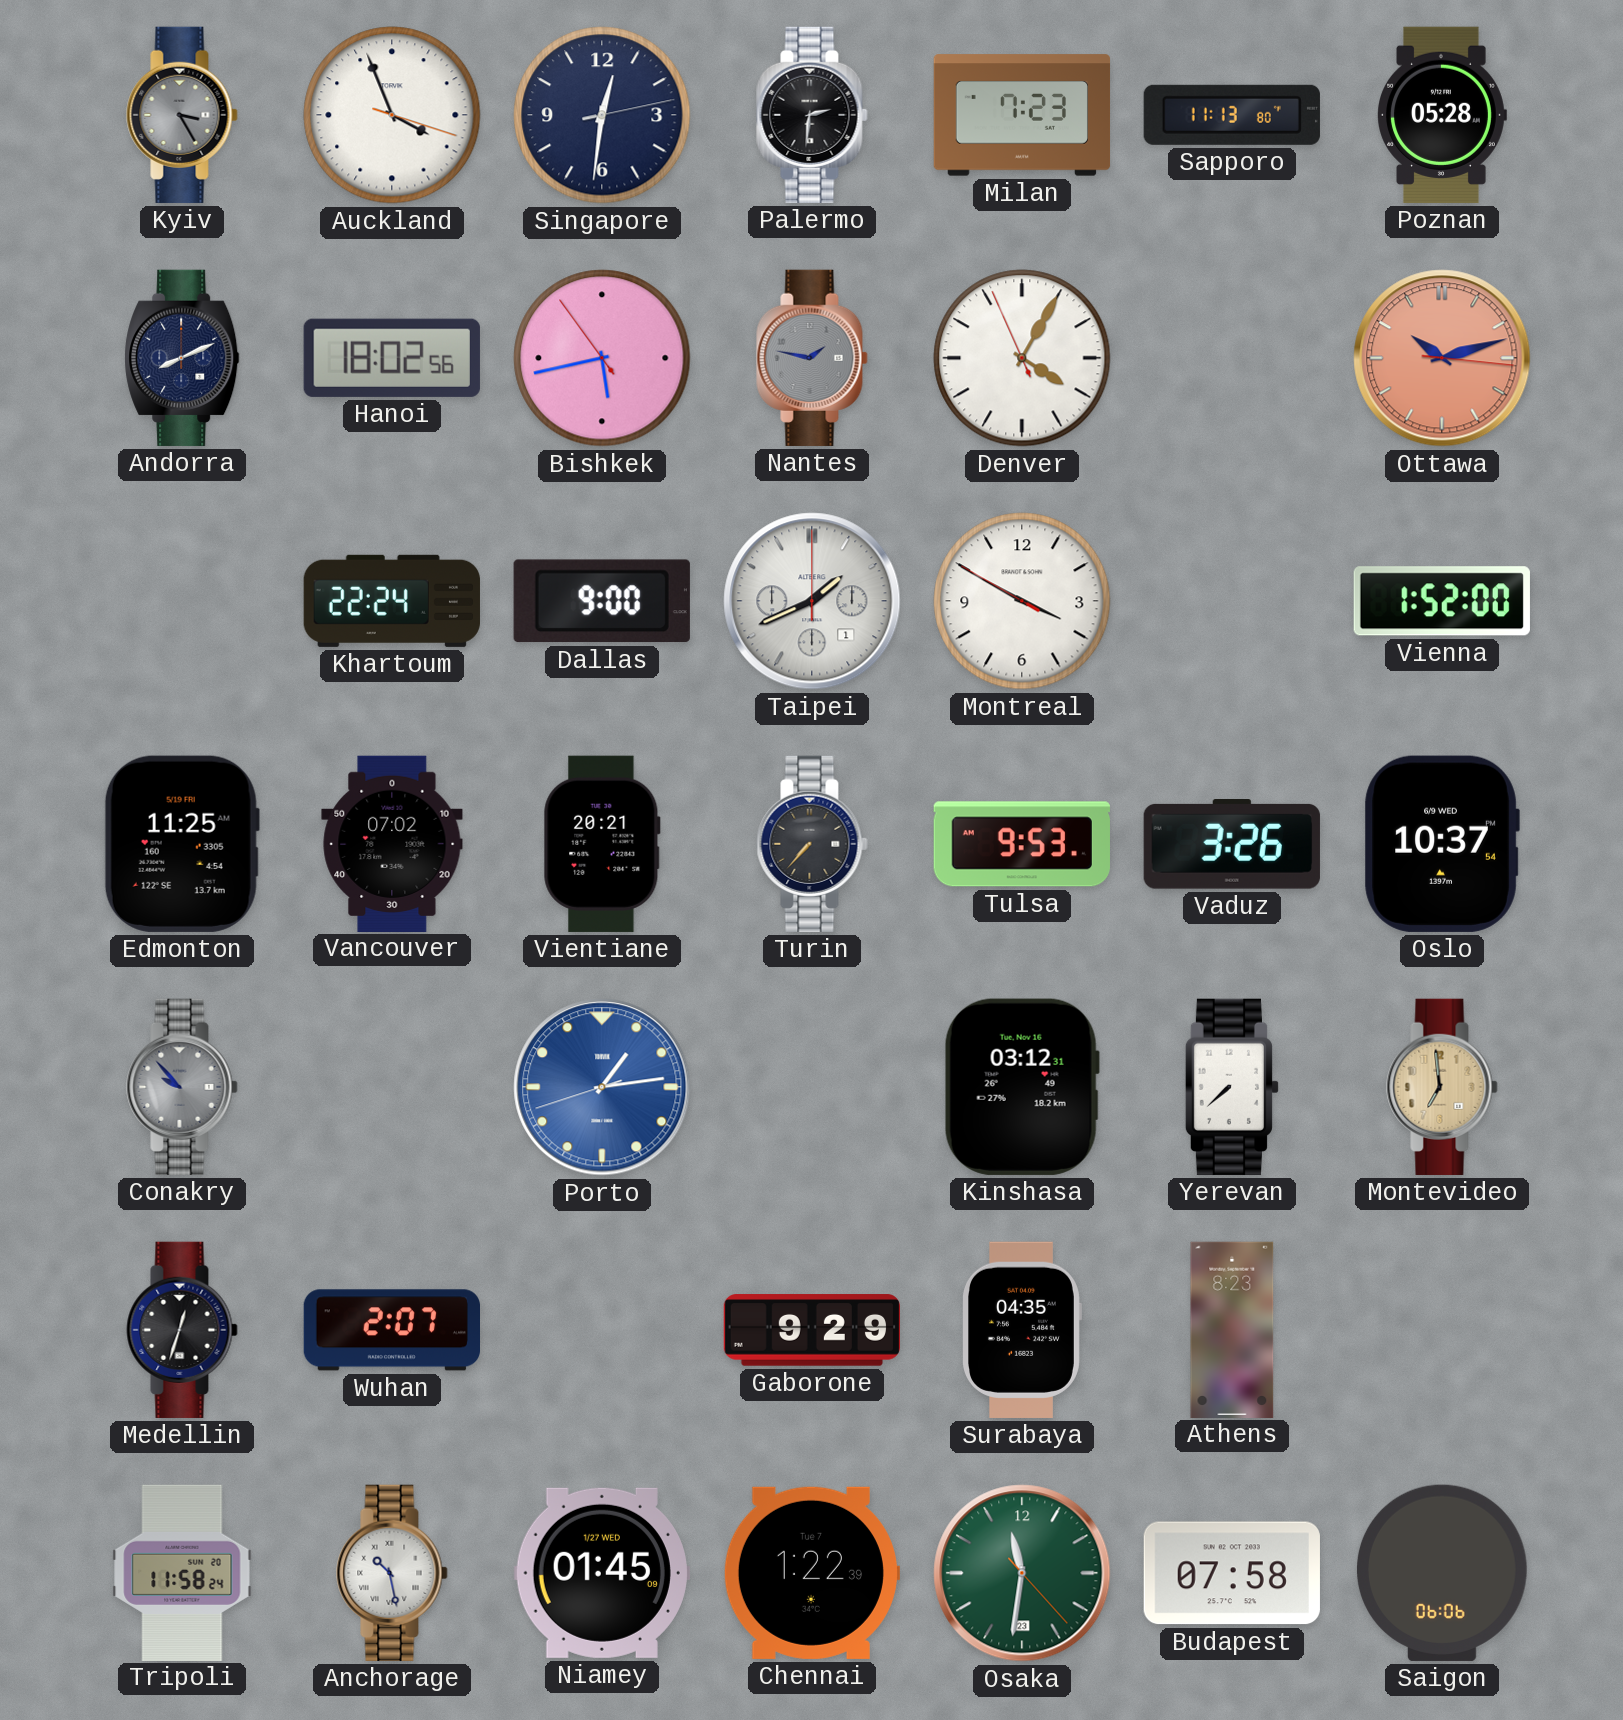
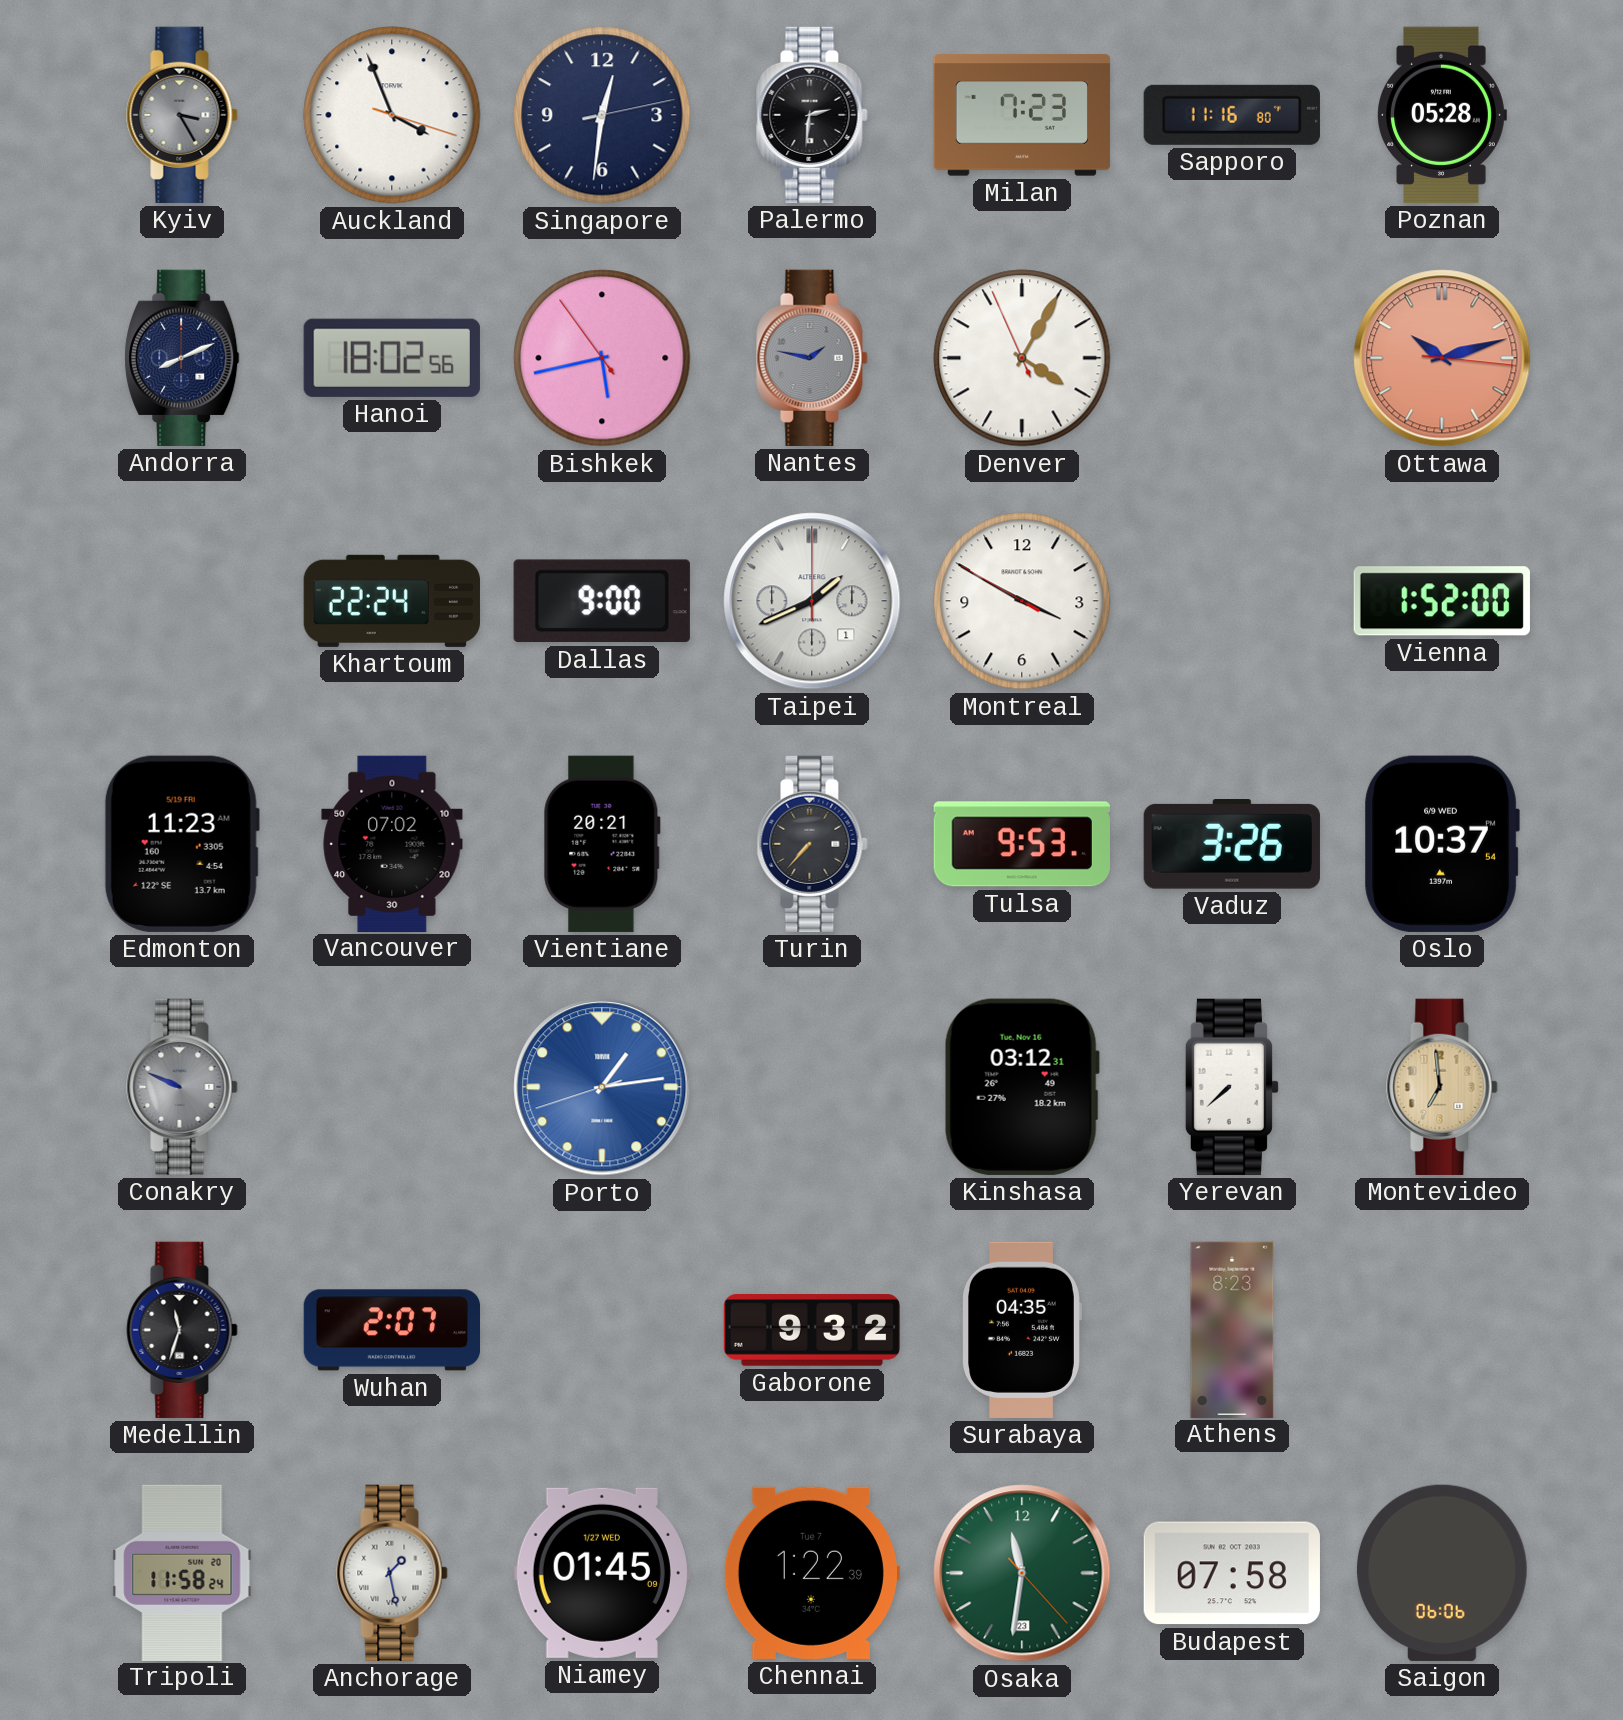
Sapporo: 11:13 -> 11:16
Edmonton: 11:25 -> 11:23
Conakry: 9:53 -> 9:49
Medellin: 12:33 -> 11:33
Gaborone: 9:29 -> 9:32
Anchorage: 10:28 -> 1:28
